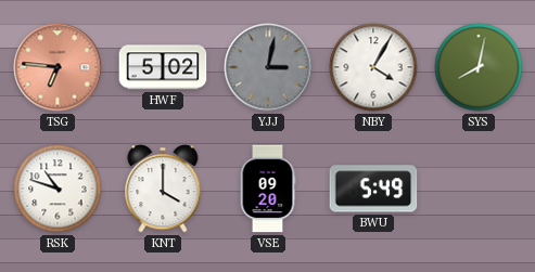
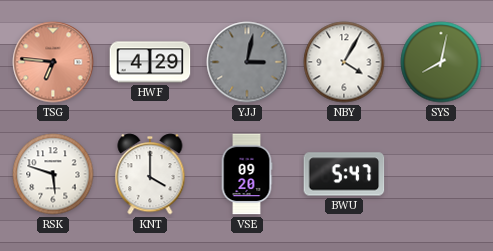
HWF: 5:02 -> 4:29
RSK: 10:48 -> 5:48
BWU: 5:49 -> 5:47
